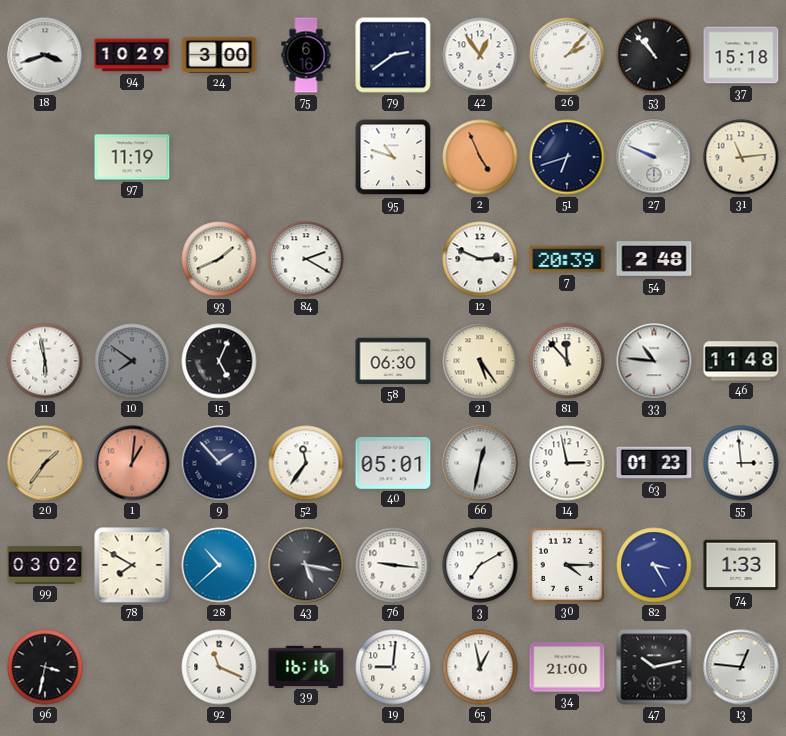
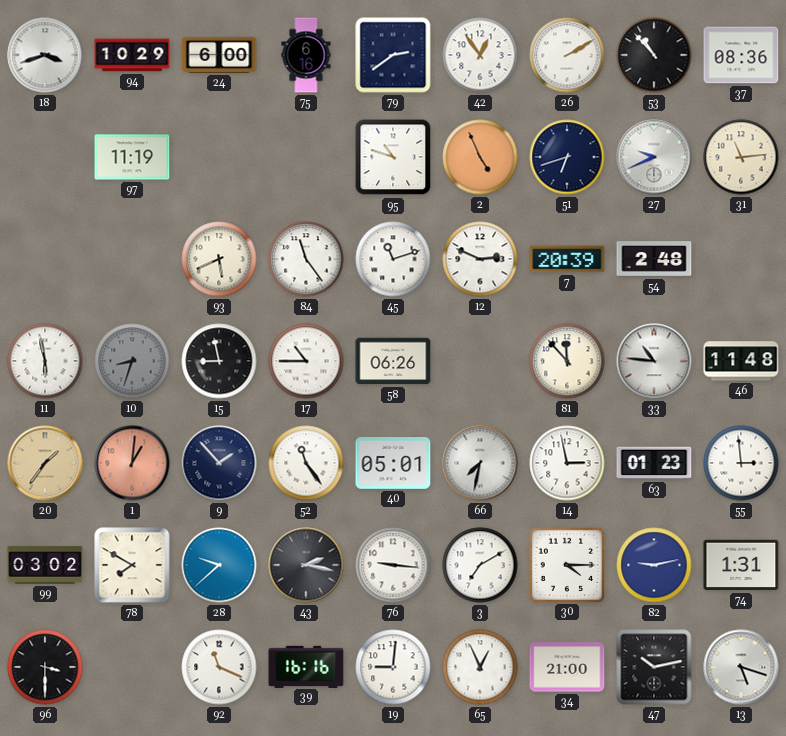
24: 3:00 -> 6:00
26: 2:07 -> 2:10
37: 15:18 -> 08:36
27: 9:49 -> 9:41
93: 1:41 -> 5:41
84: 2:20 -> 11:24
45: none -> 11:12
10: 7:51 -> 8:33
15: 5:04 -> 8:58
17: none -> 10:45
58: 06:30 -> 06:26
21: 5:24 -> none
52: 11:36 -> 11:24
66: 12:32 -> 7:32
28: 10:38 -> 9:38
43: 5:17 -> 2:17
82: 3:25 -> 9:13
74: 1:33 -> 1:31
96: 3:32 -> 3:30
65: 12:58 -> 12:56
13: 12:46 -> 5:18
